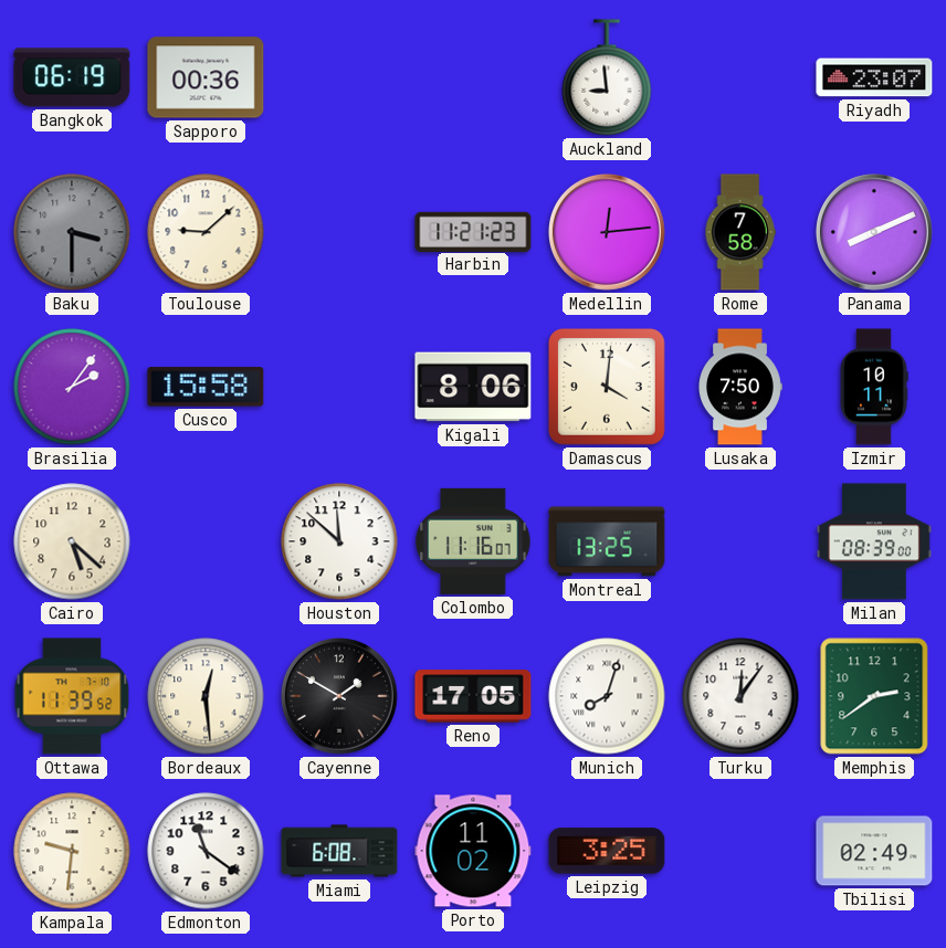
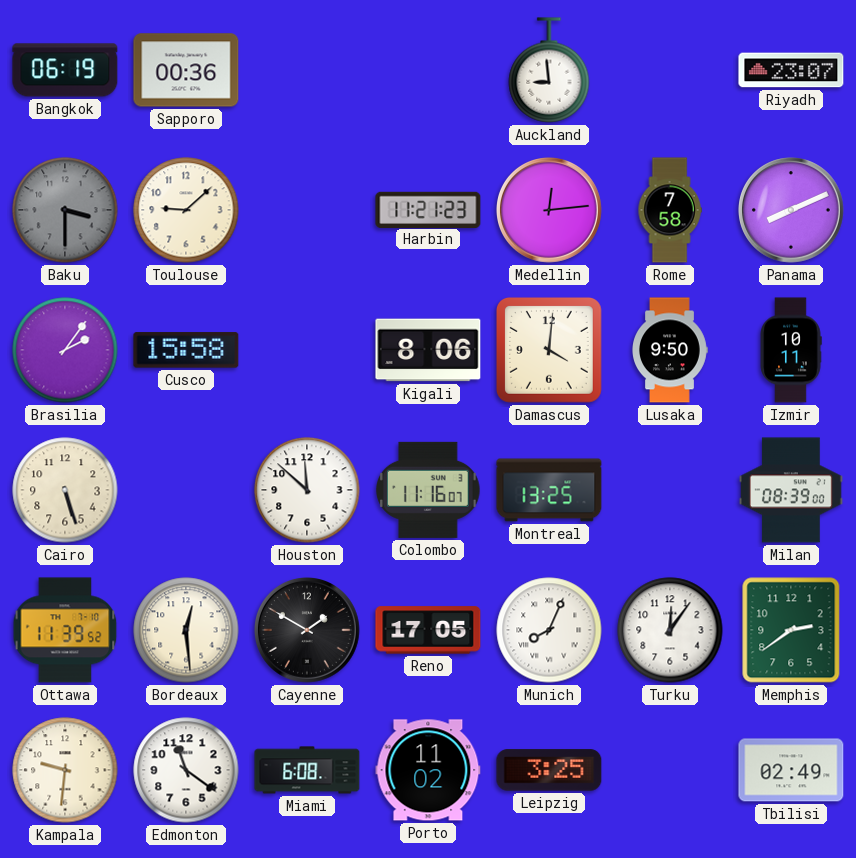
Lusaka: 7:50 -> 9:50
Cairo: 5:22 -> 5:27
Munich: 8:03 -> 8:04
